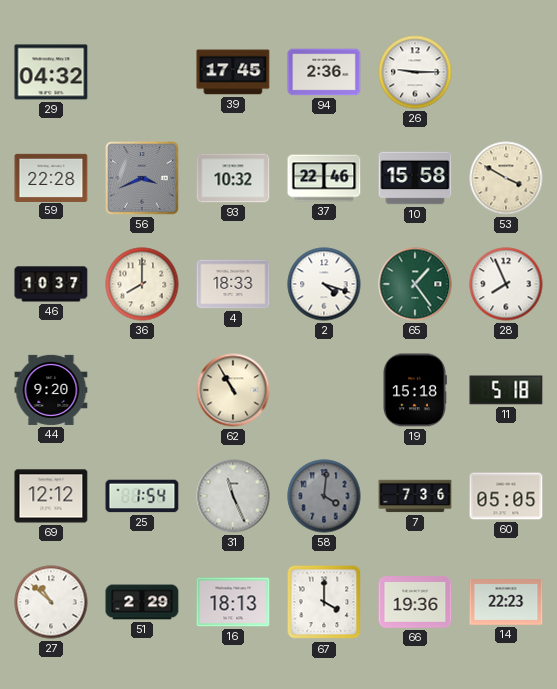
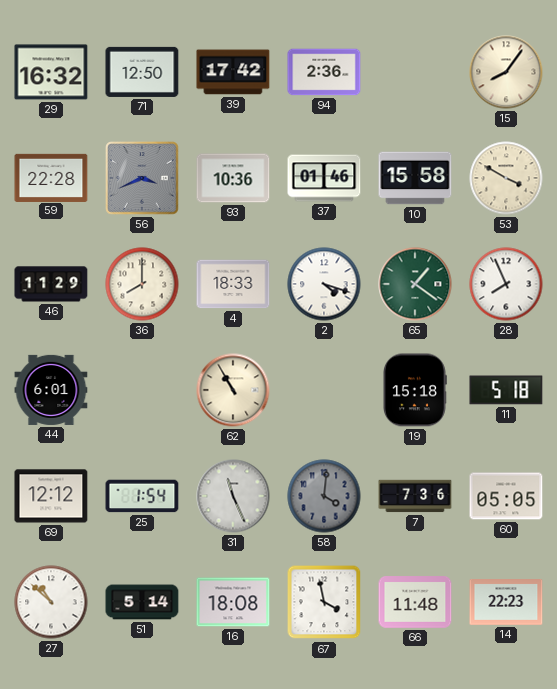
29: 04:32 -> 16:32
71: none -> 12:50
39: 17:45 -> 17:42
26: 9:15 -> none
15: none -> 8:06
93: 10:32 -> 10:36
37: 22:46 -> 01:46
46: 10:37 -> 11:29
65: 1:24 -> 1:21
44: 9:20 -> 6:01
51: 2:29 -> 5:14
16: 18:13 -> 18:08
67: 4:00 -> 3:58
66: 19:36 -> 11:48
